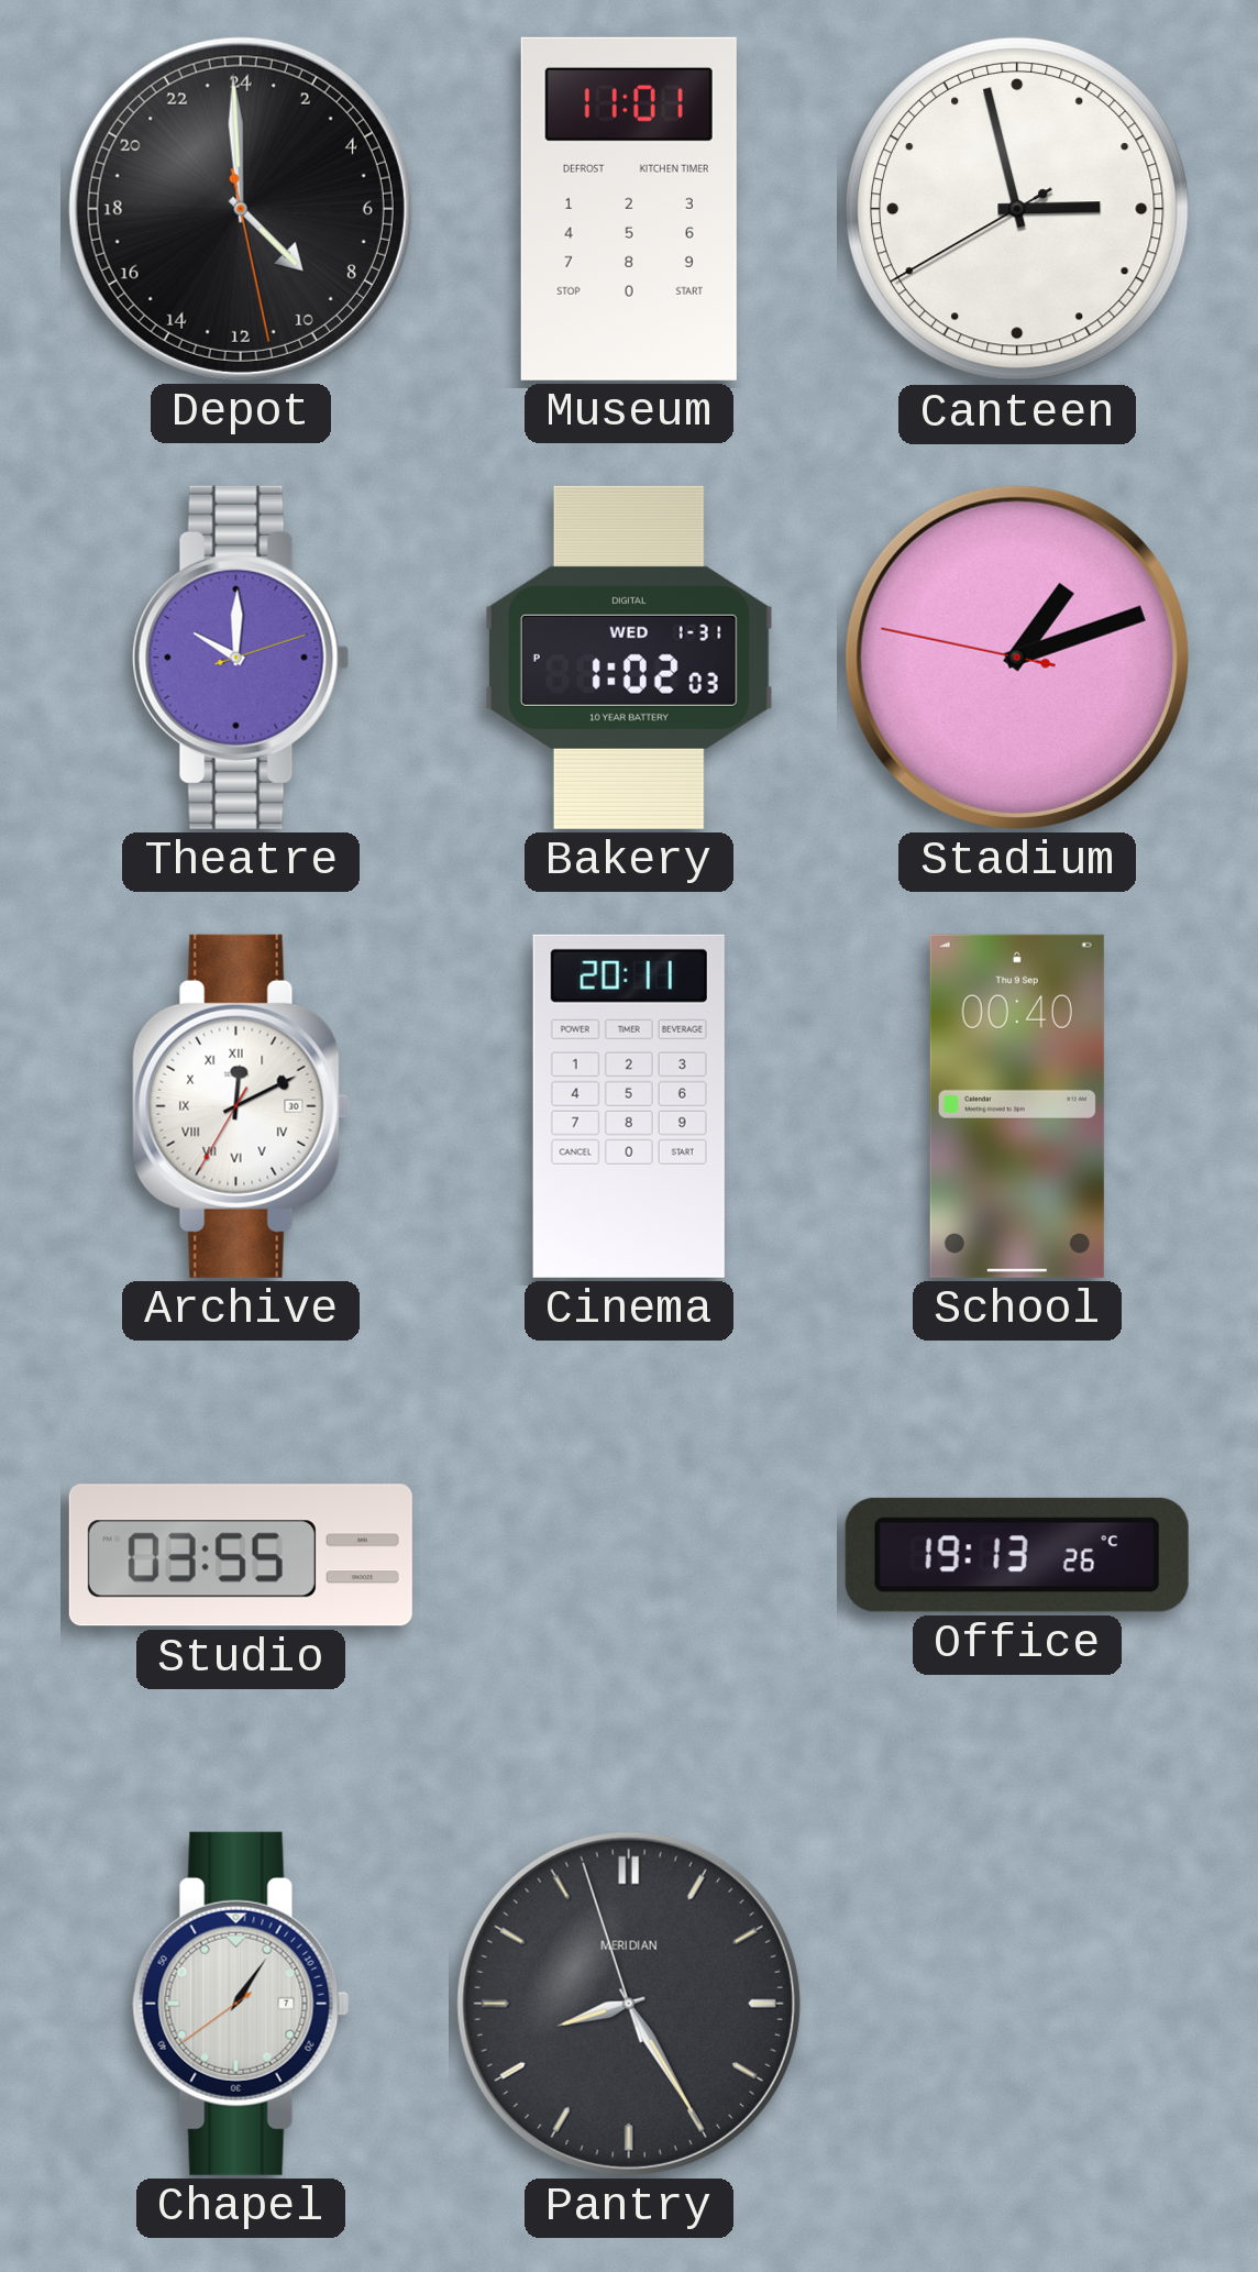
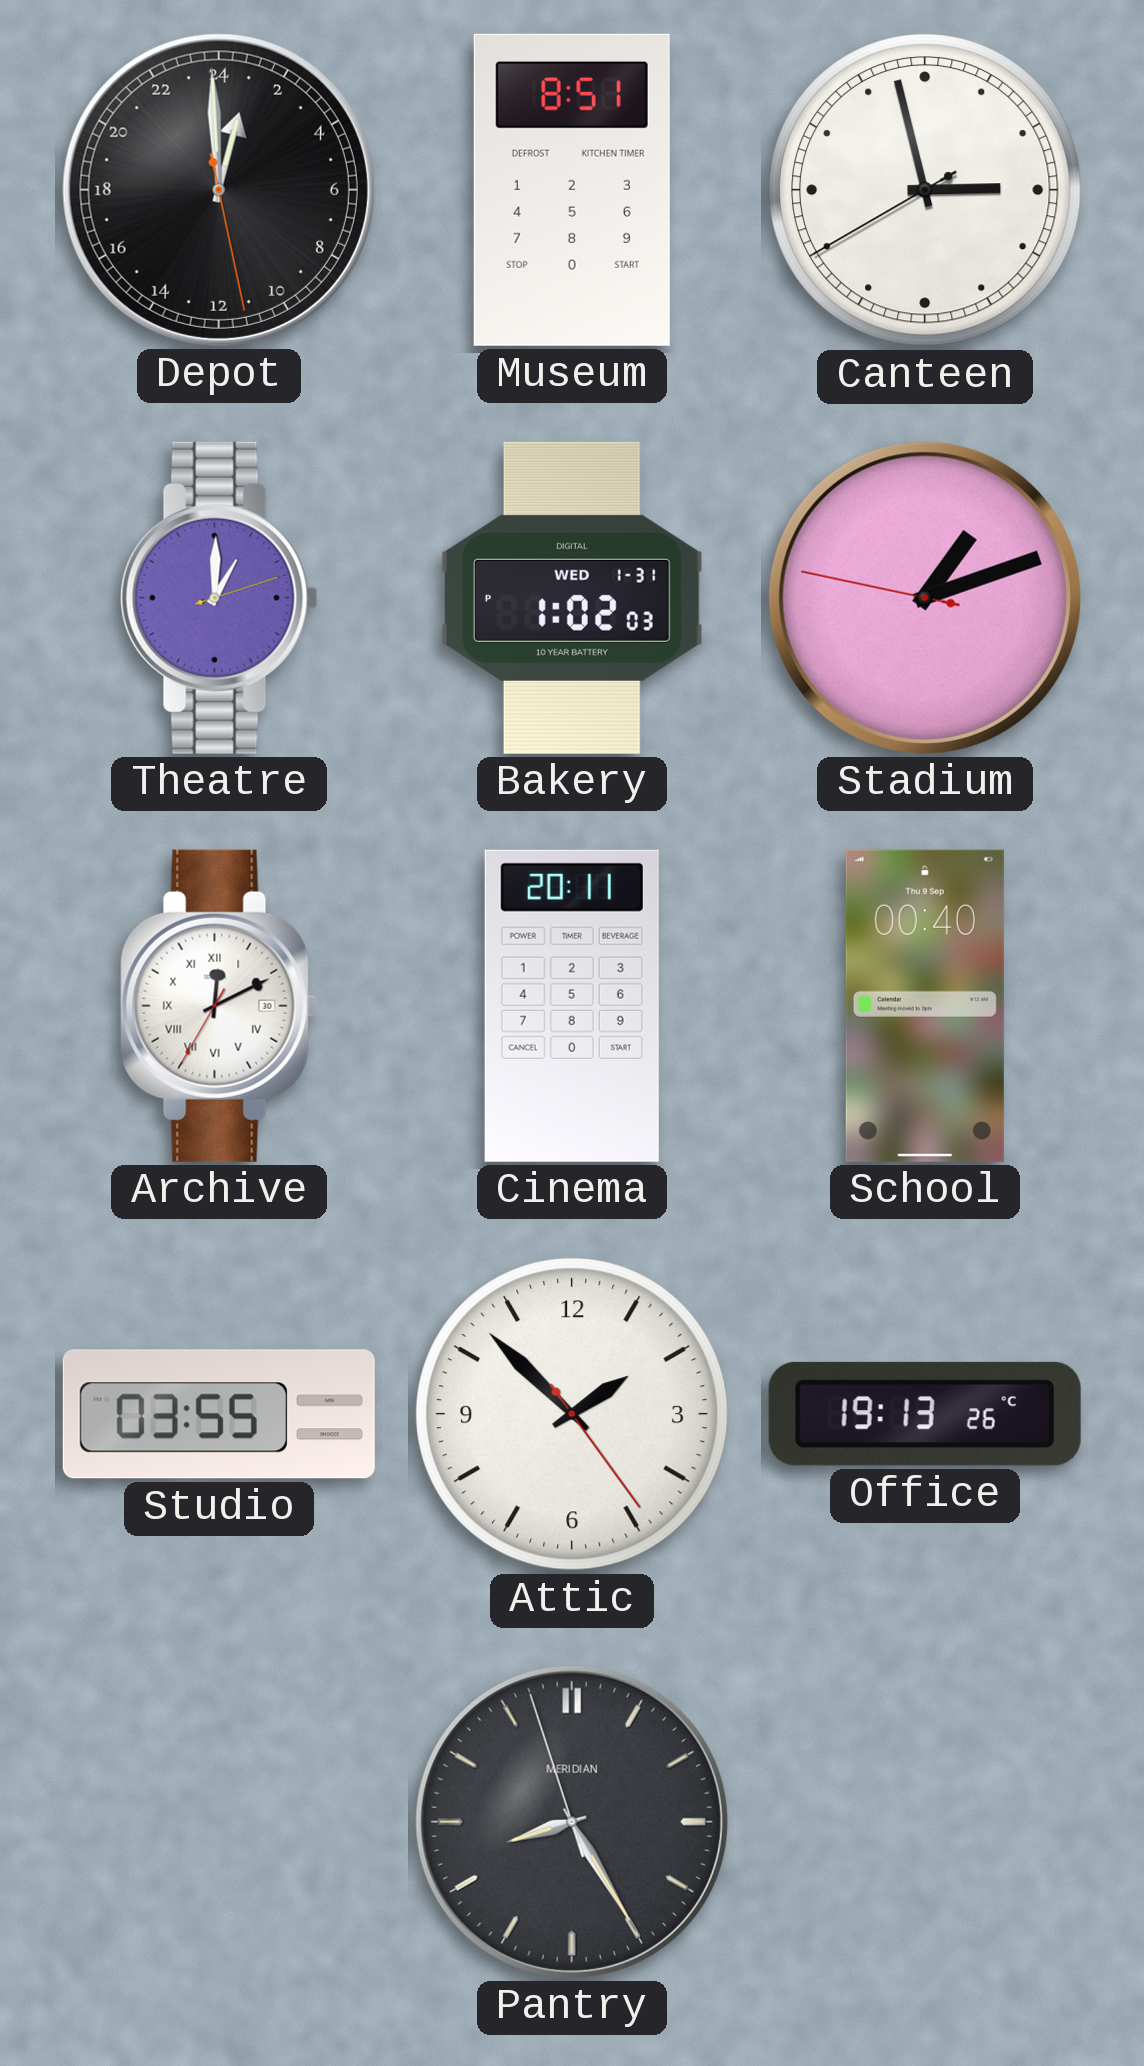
Depot: 8:59 -> 0:59
Museum: 11:01 -> 8:51
Theatre: 10:00 -> 1:00
Attic: none -> 1:52
Chapel: 1:05 -> none
